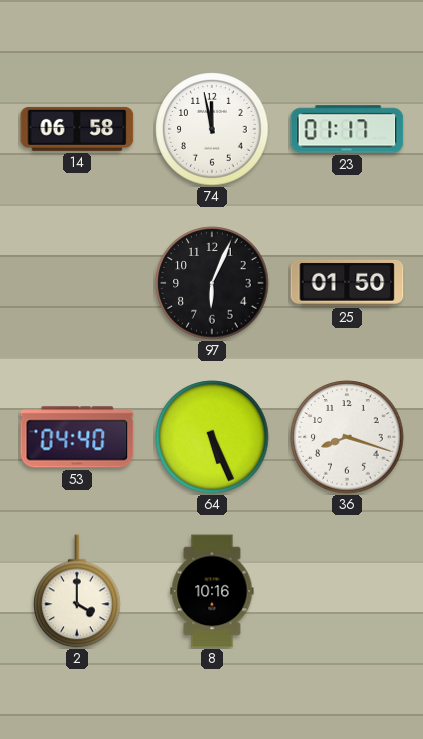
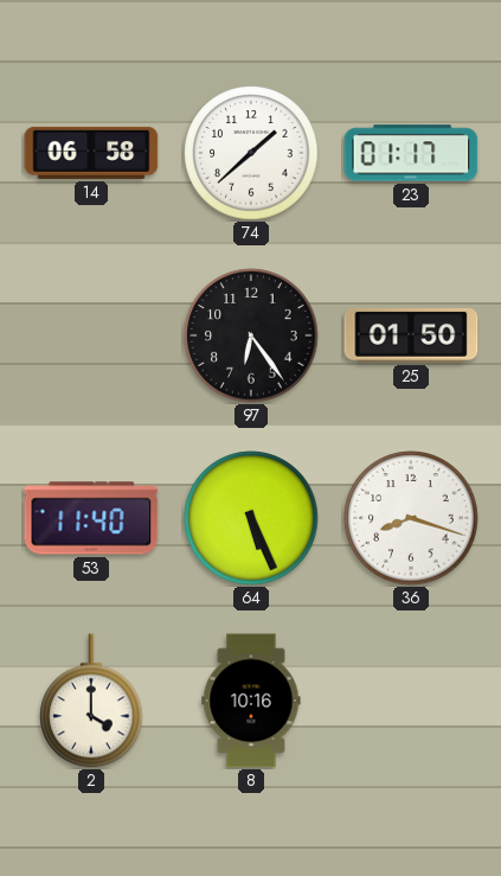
74: 11:58 -> 1:38
97: 6:04 -> 6:24
53: 04:40 -> 11:40
